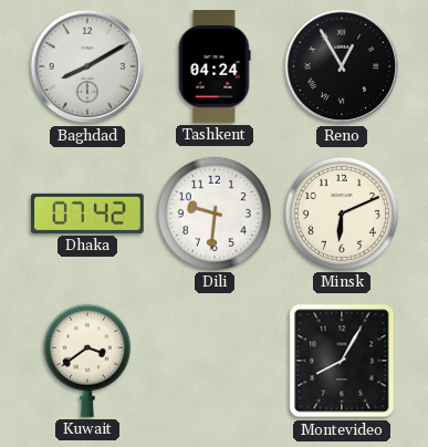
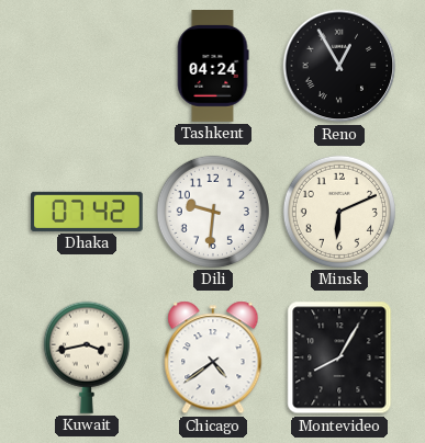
Baghdad: 8:10 -> none
Kuwait: 3:39 -> 3:43
Chicago: none -> 4:39
